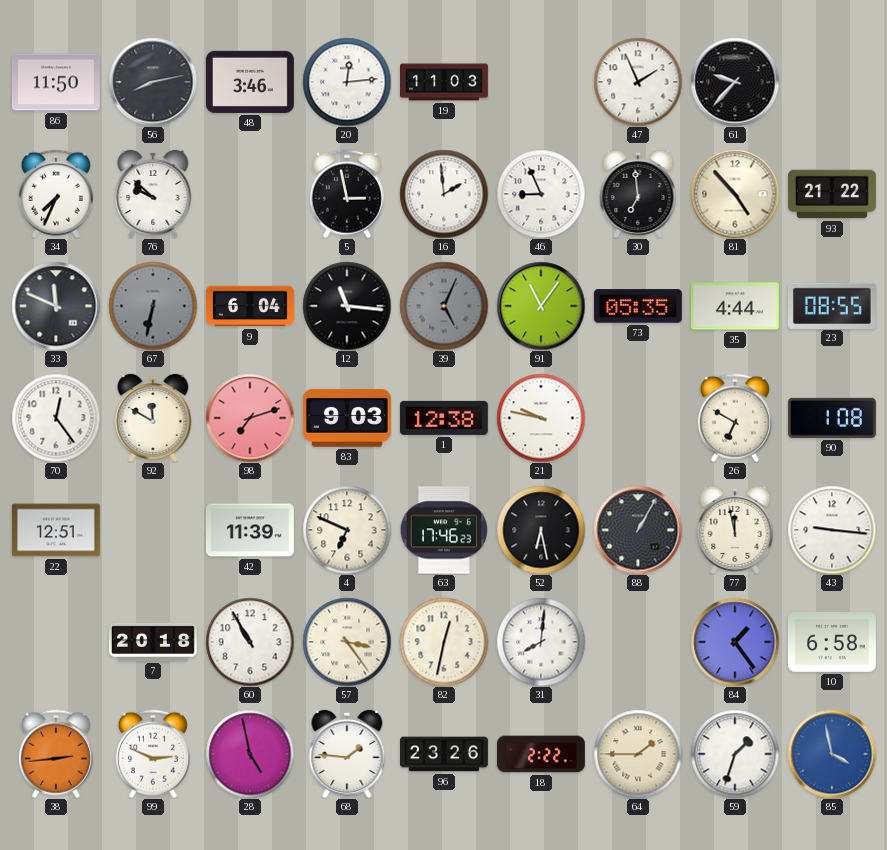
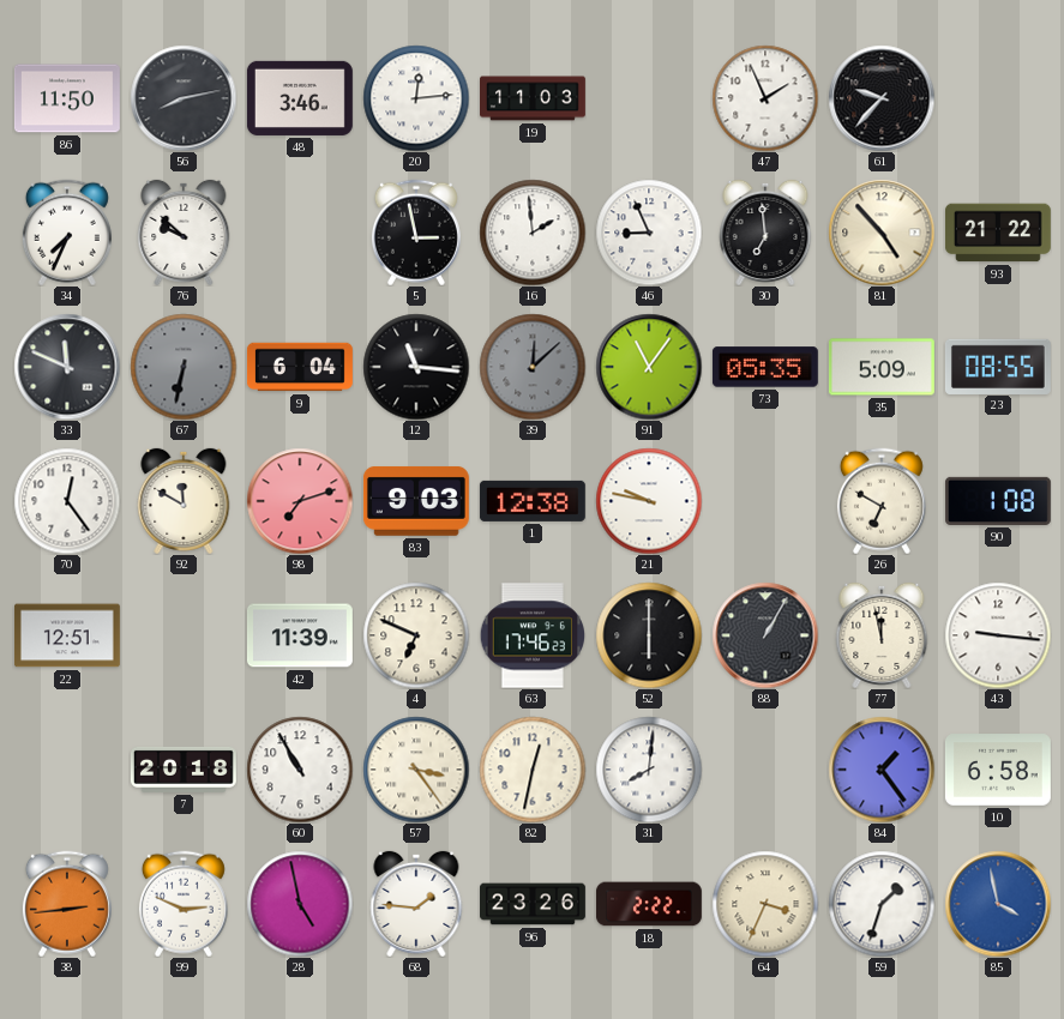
39: 5:04 -> 12:08
35: 4:44 -> 5:09
52: 6:28 -> 6:00
64: 1:45 -> 3:34
